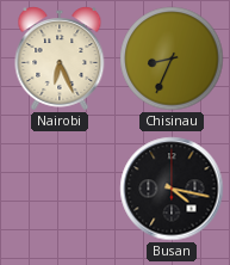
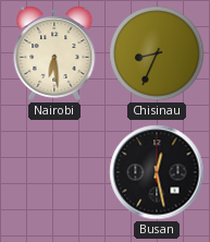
Nairobi: 6:26 -> 6:29
Busan: 4:17 -> 12:28
